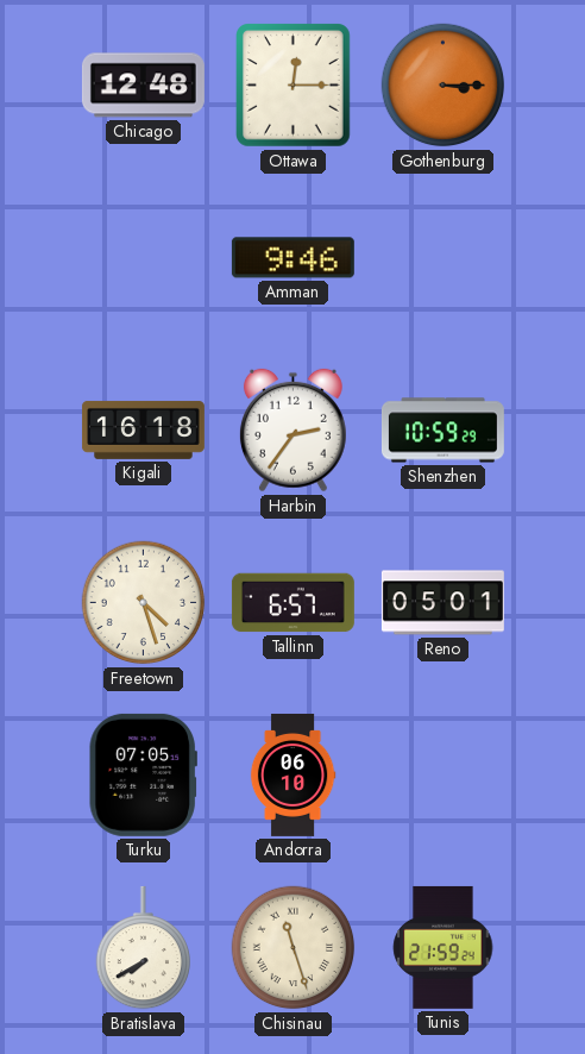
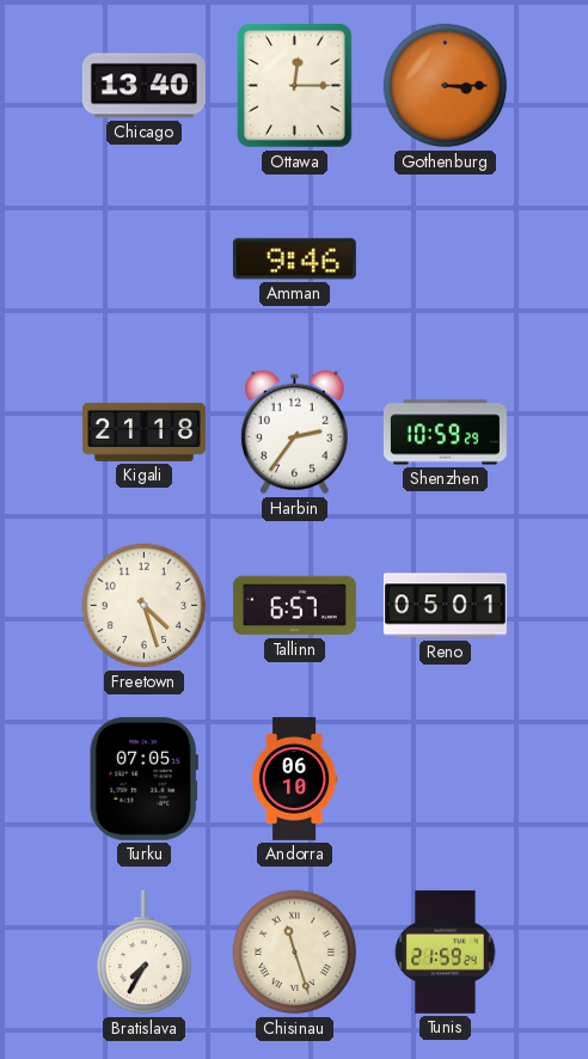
Chicago: 12:48 -> 13:40
Kigali: 16:18 -> 21:18
Bratislava: 7:40 -> 7:35
